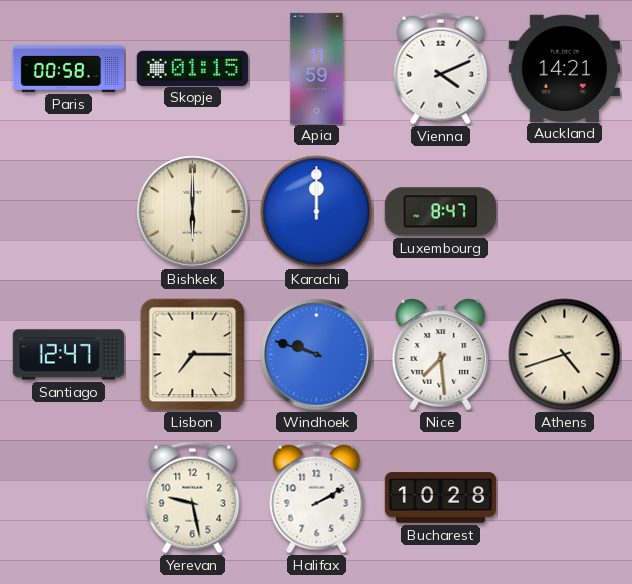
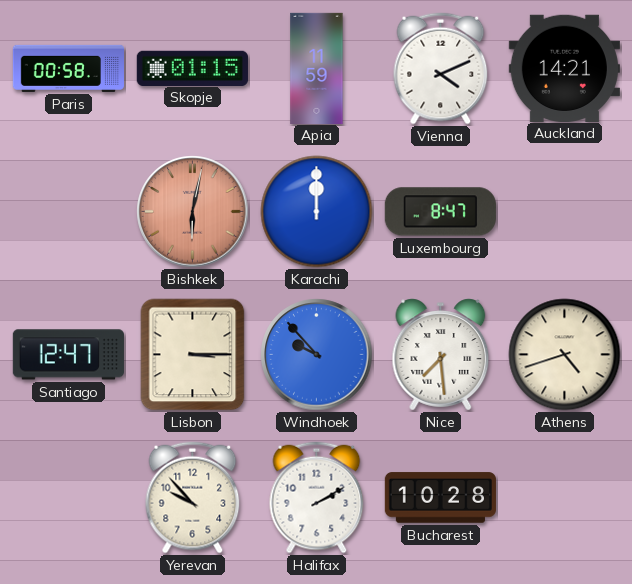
Bishkek: 6:00 -> 6:02
Bishkek dial: cream -> salmon
Lisbon: 7:15 -> 3:15
Windhoek: 9:48 -> 9:53
Yerevan: 9:28 -> 9:53
